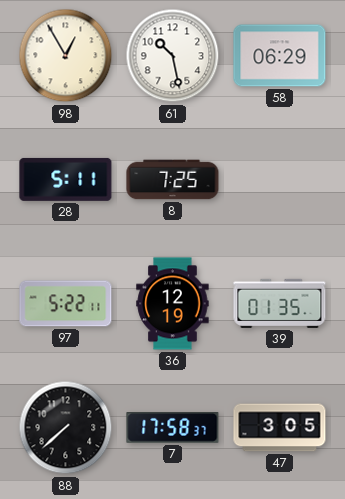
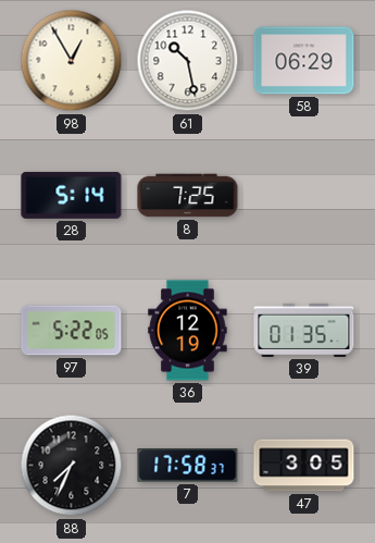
28: 5:11 -> 5:14
97: 5:22:11 -> 5:22:05
88: 7:38 -> 7:34
